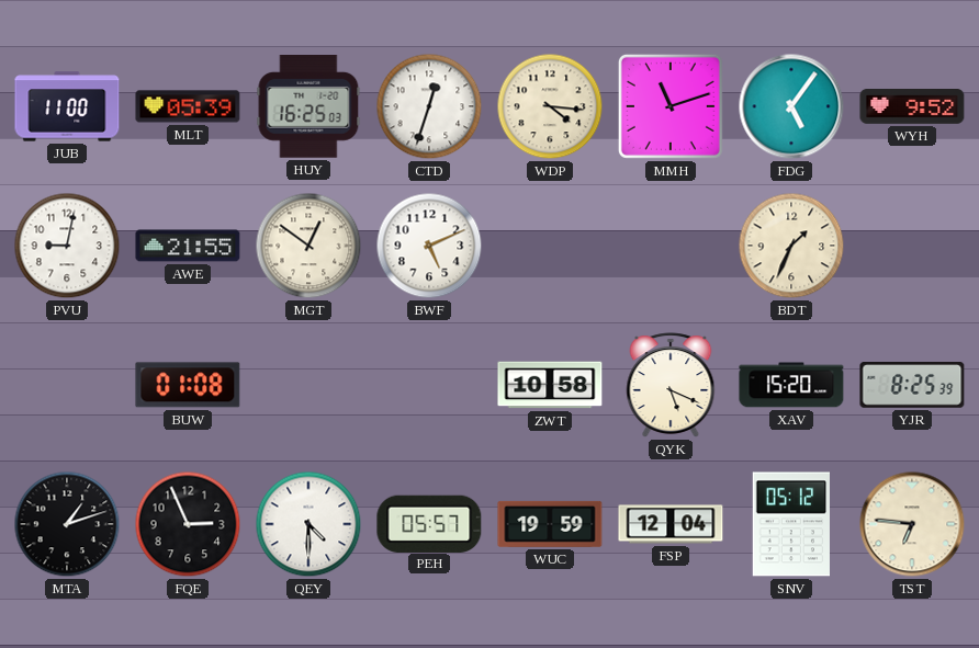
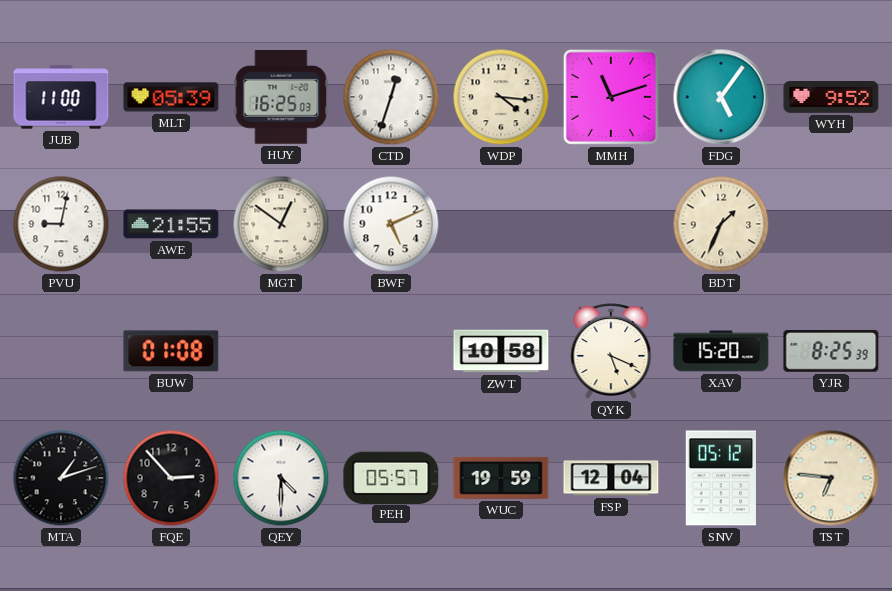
FQE: 2:56 -> 2:53
